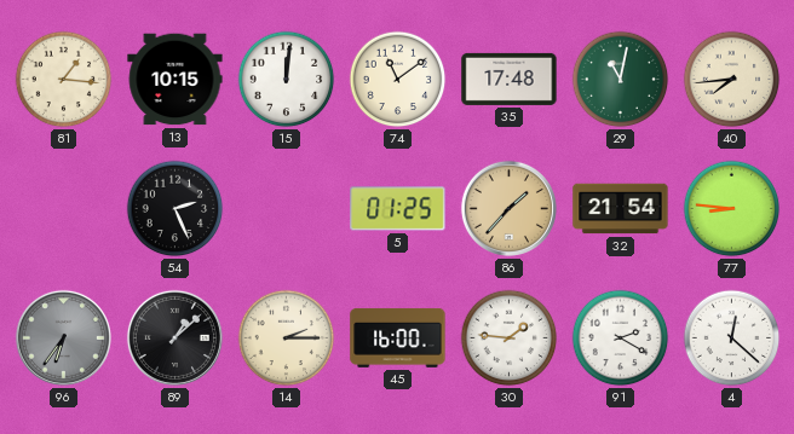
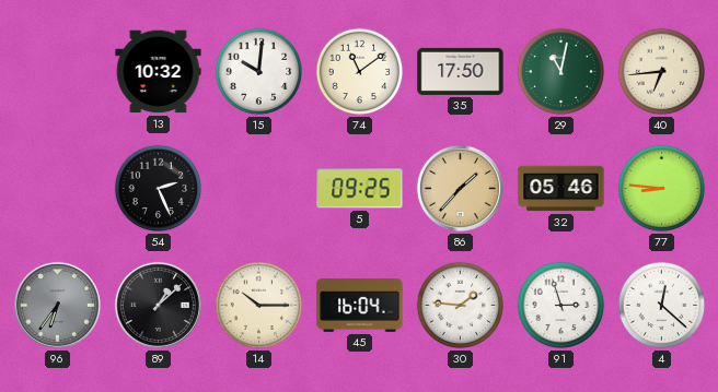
81: 1:16 -> none
13: 10:15 -> 10:32
15: 12:01 -> 10:01
35: 17:48 -> 17:50
40: 7:44 -> 6:44
5: 01:25 -> 09:25
32: 21:54 -> 05:46
14: 2:15 -> 10:15
45: 16:00 -> 16:04
91: 2:20 -> 2:57
